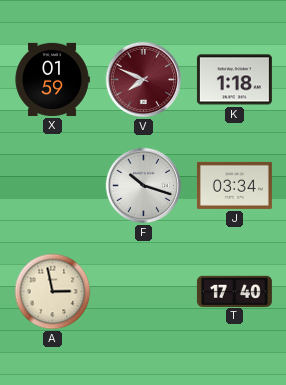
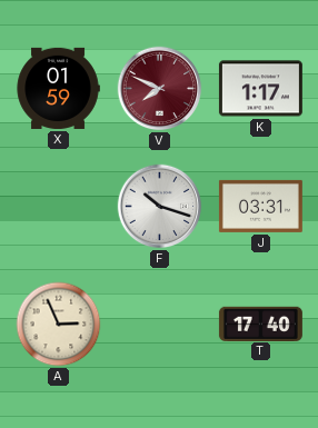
K: 1:18 -> 1:17
J: 03:34 -> 03:31
A: 2:58 -> 2:56
